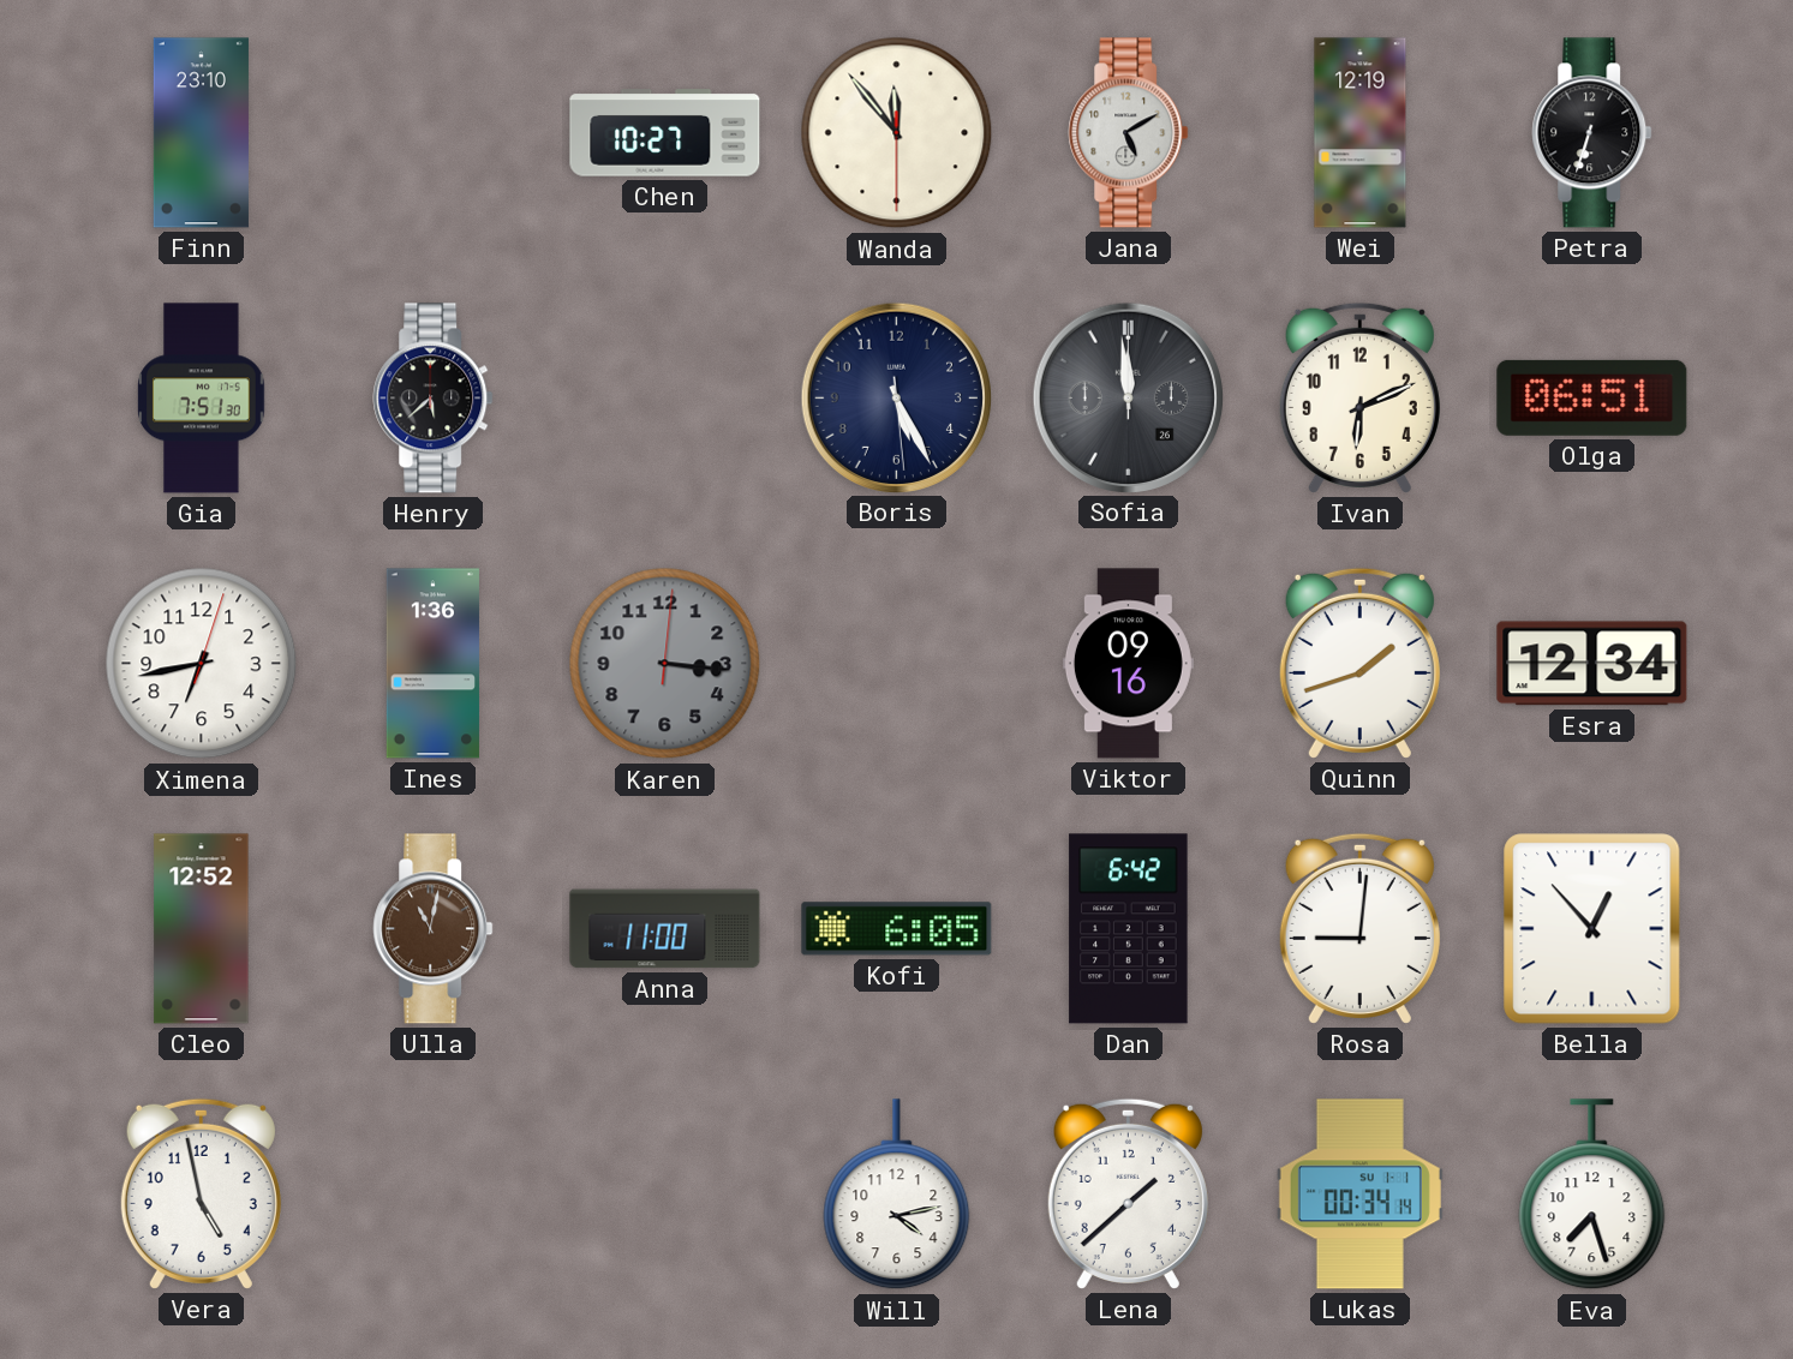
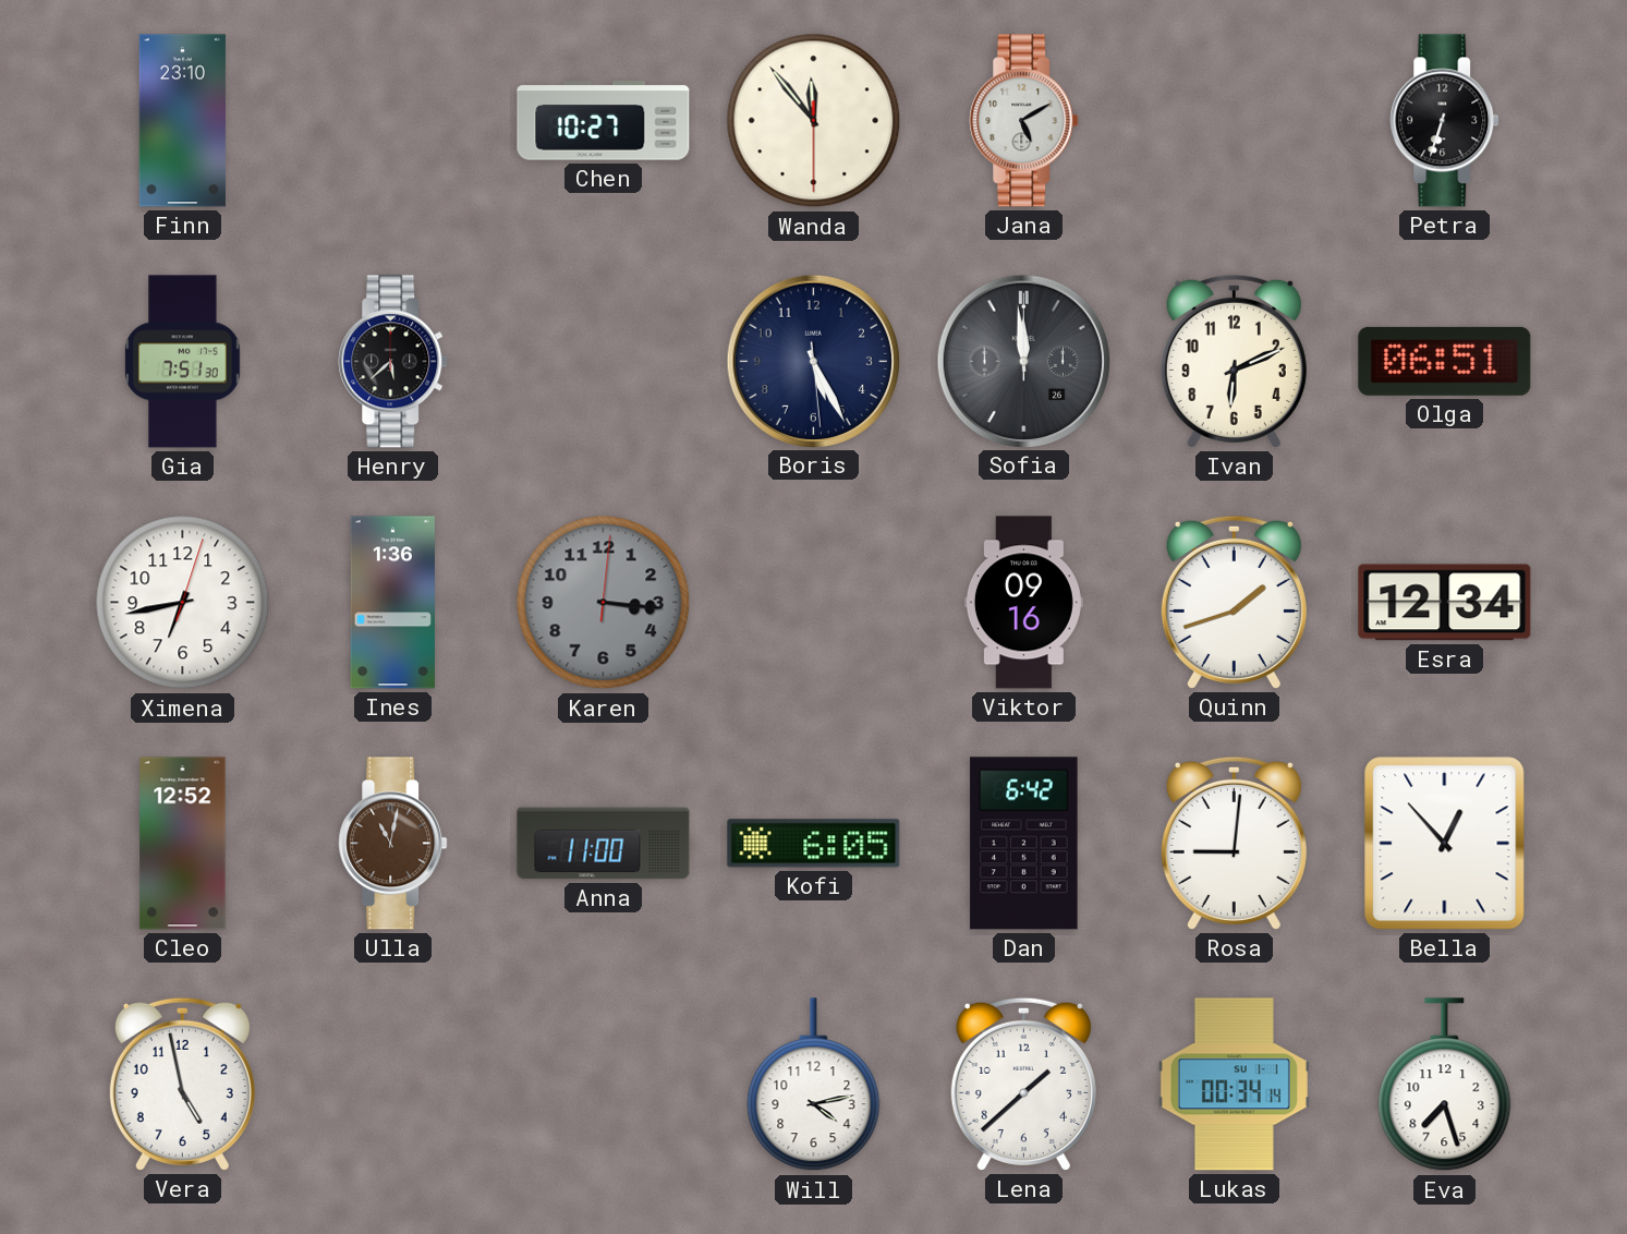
Wei: 12:19 -> none
